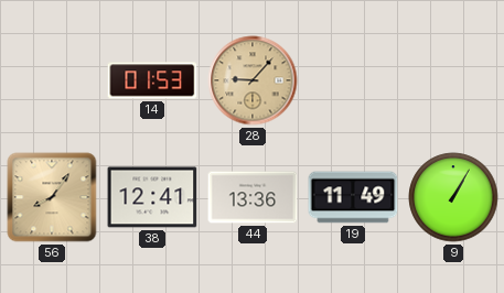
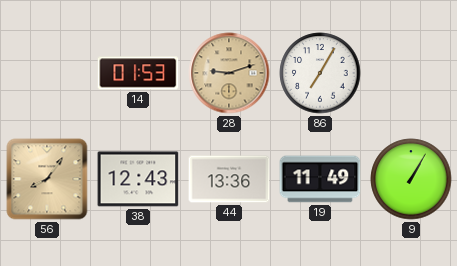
28: 9:07 -> 9:12
86: none -> 7:05
38: 12:41 -> 12:43
